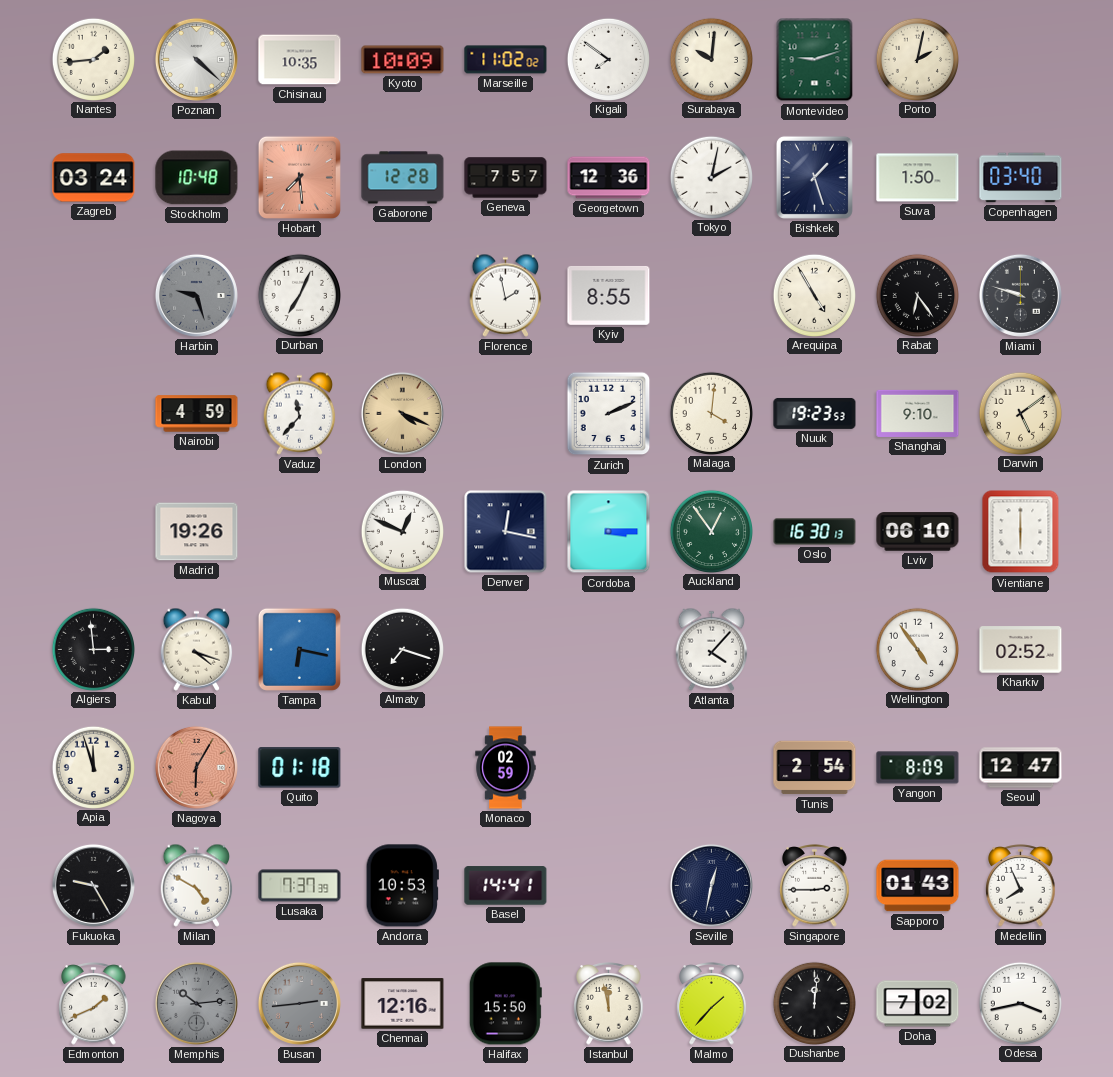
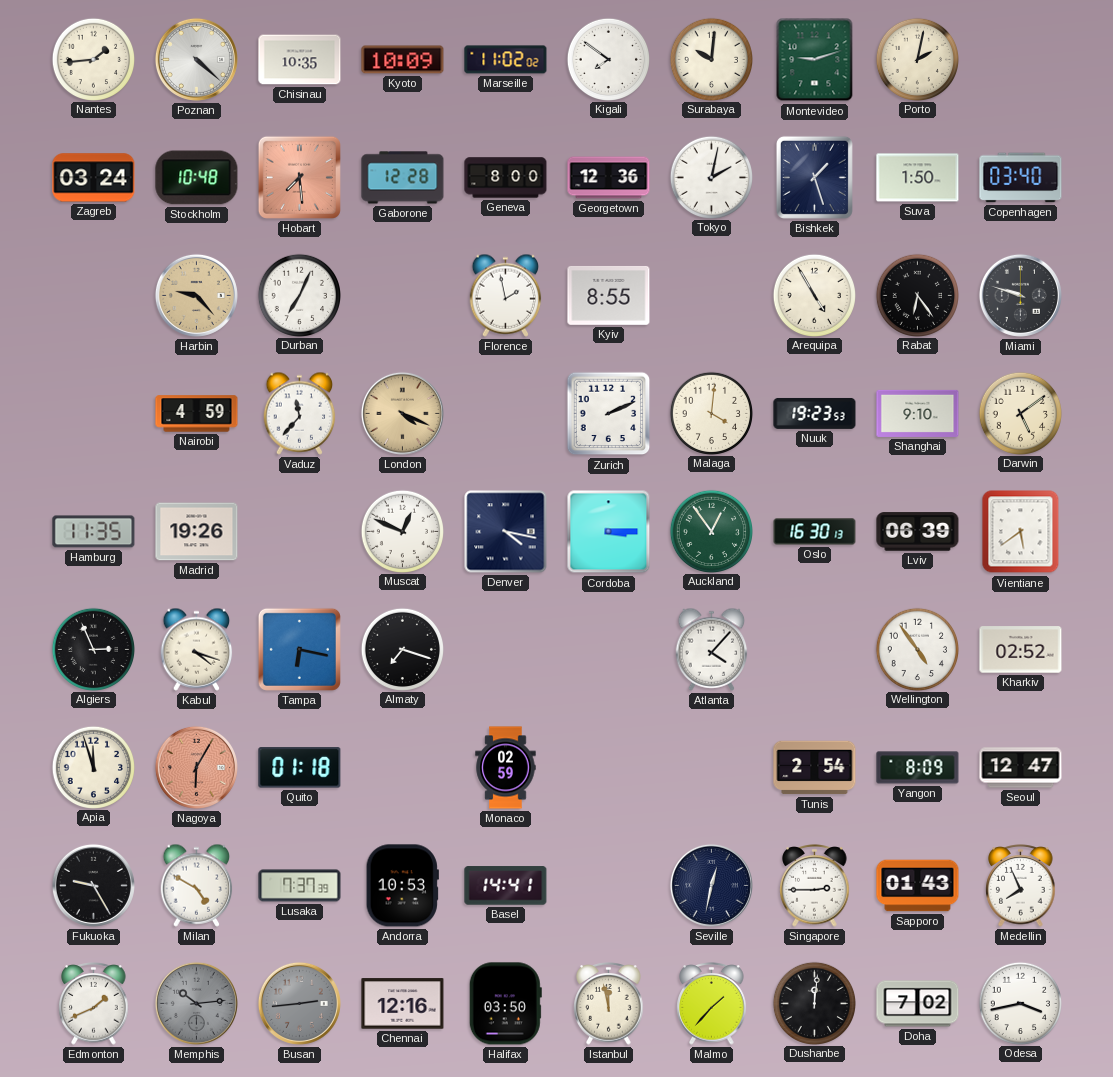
Geneva: 7:57 -> 8:00
Harbin: 9:27 -> 9:23
Harbin dial: grey -> champagne
Hamburg: none -> 11:35
Denver: 12:17 -> 4:17
Lviv: 06:10 -> 06:39
Vientiane: 6:00 -> 5:39
Algiers: 2:59 -> 2:56
Halifax: 15:50 -> 03:50
